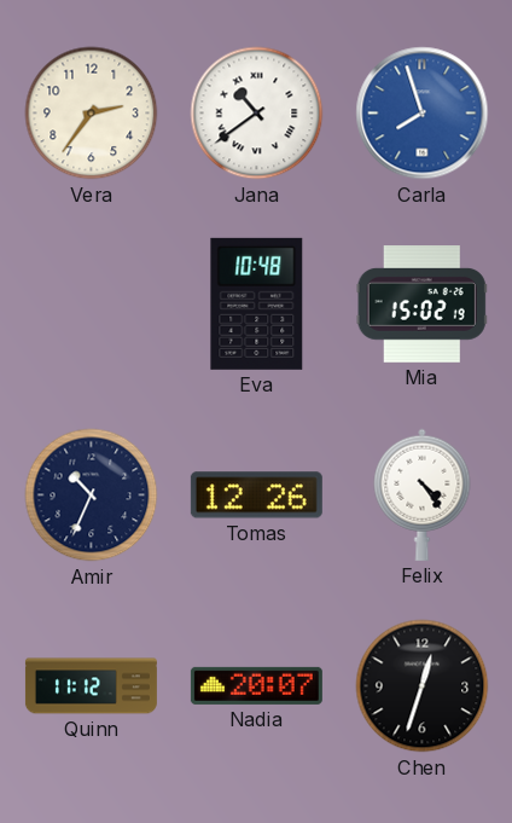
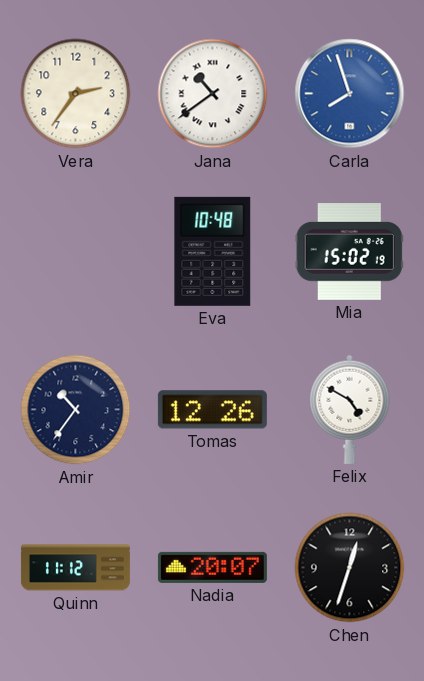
Amir: 10:34 -> 10:36
Felix: 4:24 -> 4:50
